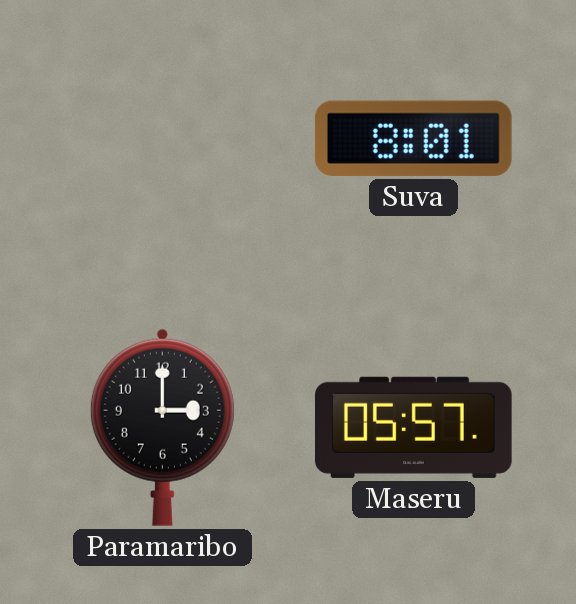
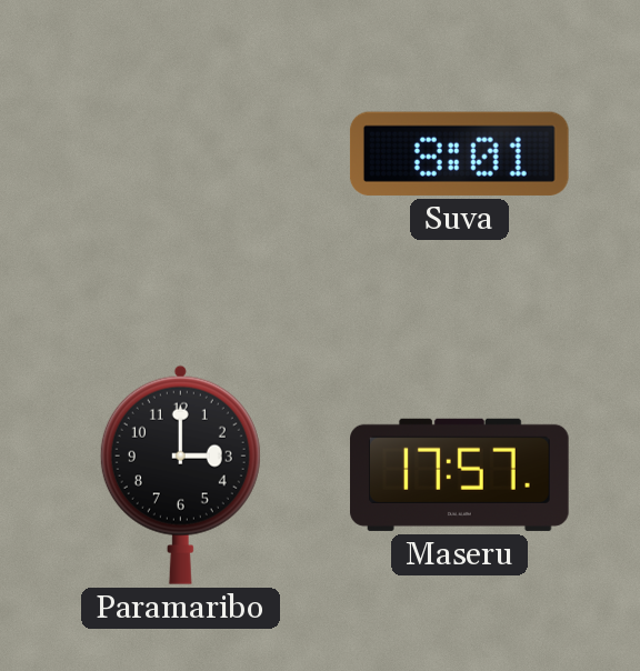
Maseru: 05:57 -> 17:57
